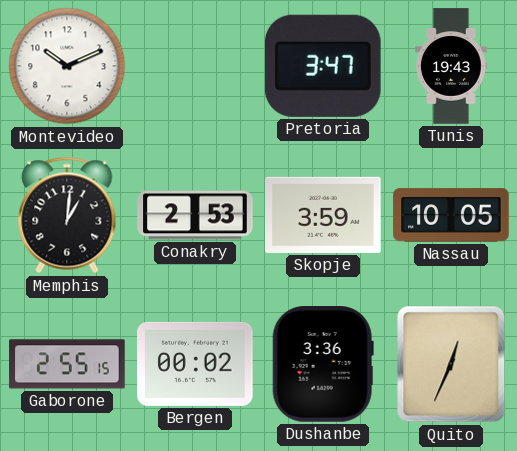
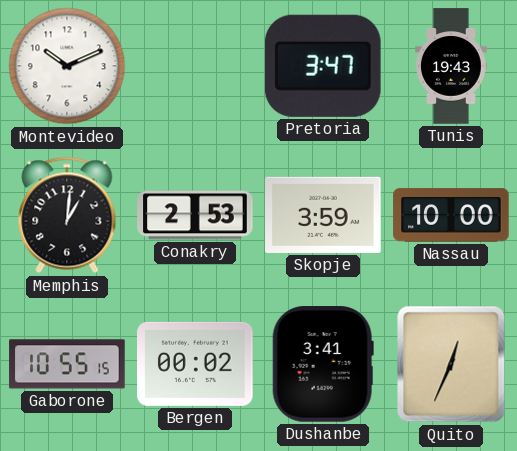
Nassau: 10:05 -> 10:00
Gaborone: 2:55 -> 10:55
Dushanbe: 3:36 -> 3:41
